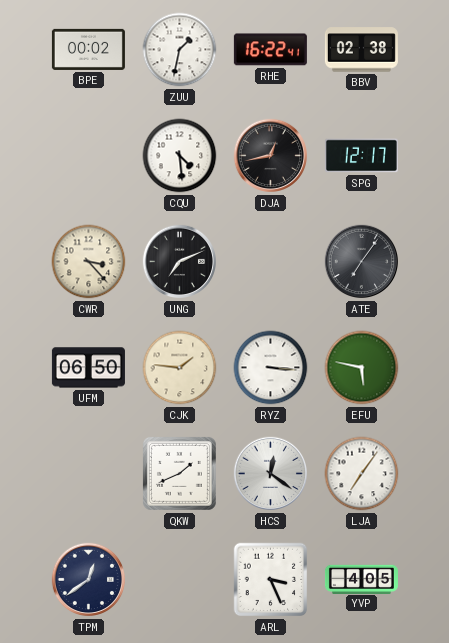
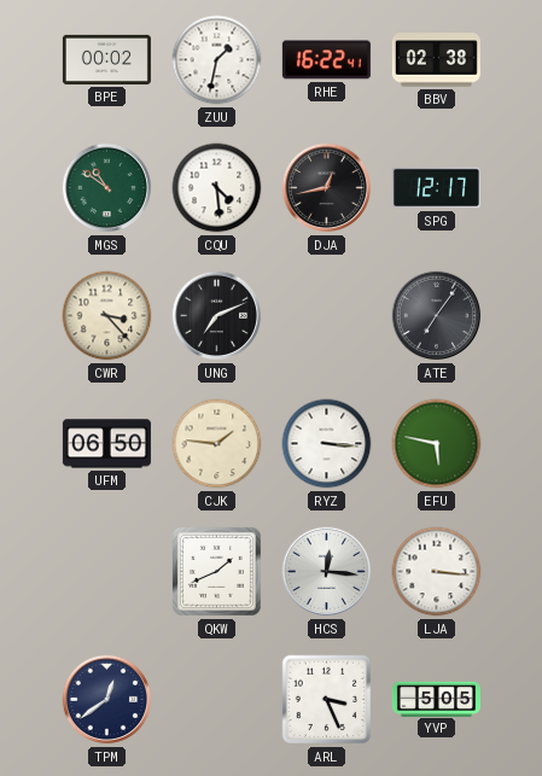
MGS: none -> 10:51
HCS: 12:21 -> 12:16
LJA: 7:06 -> 3:16
YVP: 4:05 -> 5:05
